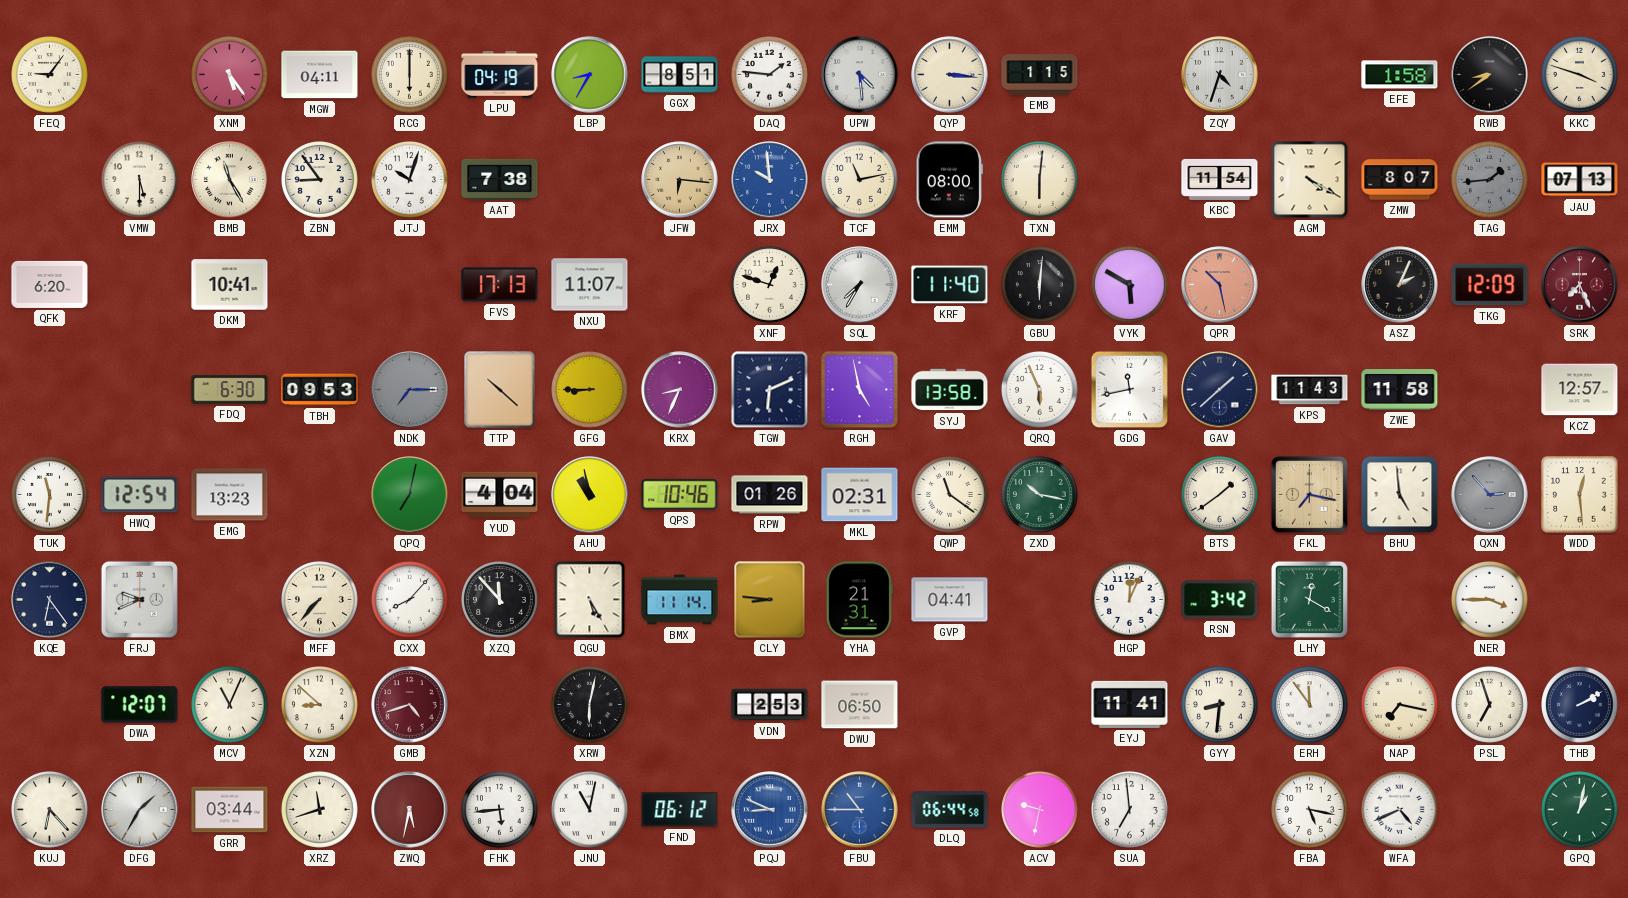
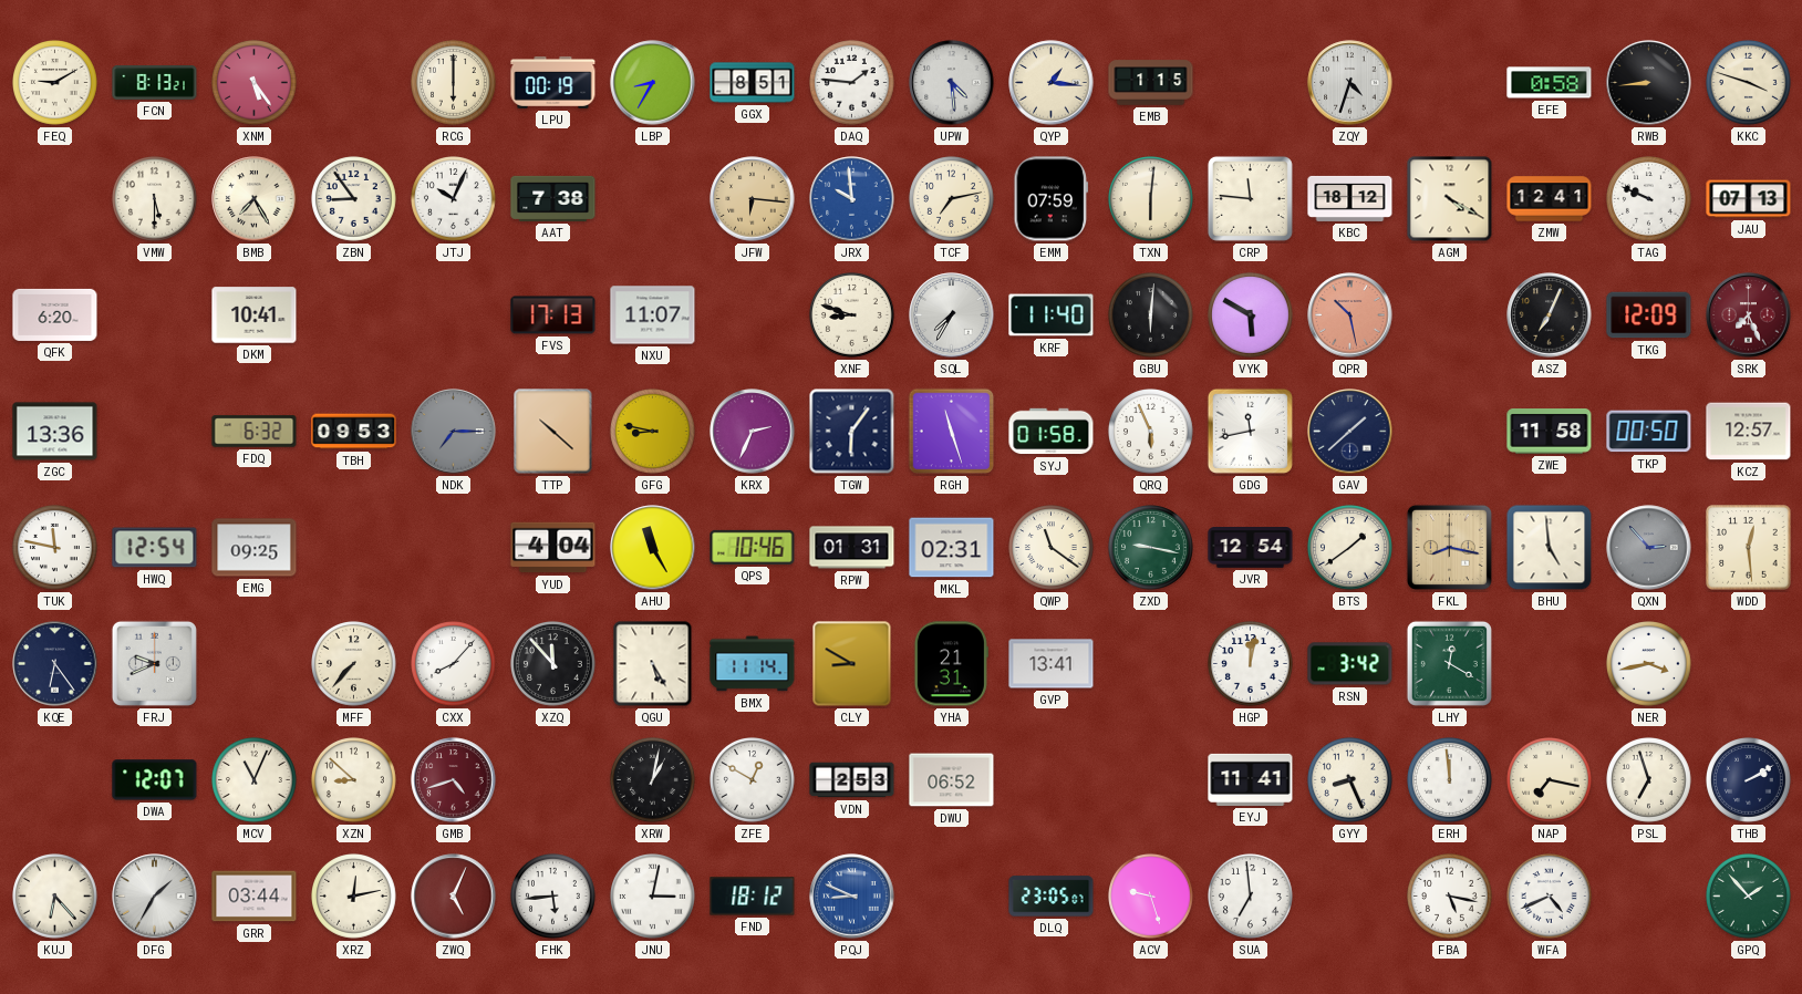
FEQ: 9:06 -> 9:10
FCN: none -> 8:13
MGW: 04:11 -> none
LPU: 04:19 -> 00:19
QYP: 3:16 -> 1:16
EFE: 1:58 -> 0:58
RWB: 8:39 -> 8:44
BMB: 11:25 -> 7:25
JTJ: 10:03 -> 10:04
TCF: 11:13 -> 7:13
EMM: 08:00 -> 07:59
CRP: none -> 11:46
KBC: 11:54 -> 18:12
ZMW: 8:07 -> 12:41
TAG: 1:44 -> 9:49
TAG dial: grey -> white
XNF: 12:48 -> 8:48
ASZ: 2:04 -> 7:04
ZGC: none -> 13:36
FDQ: 6:30 -> 6:32
GFG: 8:45 -> 8:47
KRX: 8:34 -> 2:34
TGW: 6:11 -> 6:06
RGH: 4:58 -> 11:27
SYJ: 13:58 -> 01:58
KPS: 11:43 -> none
TKP: none -> 00:50
TUK: 11:31 -> 11:47
EMG: 13:23 -> 09:25
QPQ: 7:02 -> none
AHU: 10:58 -> 11:25
RPW: 01:26 -> 01:31
ZXD: 10:17 -> 9:17
JVR: none -> 12:54
FKL: 7:17 -> 8:17
CLY: 8:46 -> 8:50
GVP: 04:41 -> 13:41
HGP: 12:04 -> 12:02
NER: 3:45 -> 3:43
XRW: 6:02 -> 1:02
ZFE: none -> 12:50
DWU: 06:50 -> 06:52
GYY: 8:31 -> 8:26
ERH: 11:54 -> 11:59
XRZ: 11:42 -> 12:13
ZWQ: 5:32 -> 5:04
JNU: 11:02 -> 3:02
FND: 06:12 -> 18:12
FBU: 10:45 -> none
DLQ: 06:44 -> 23:05
ACV: 9:32 -> 9:27
GPQ: 1:02 -> 1:53
